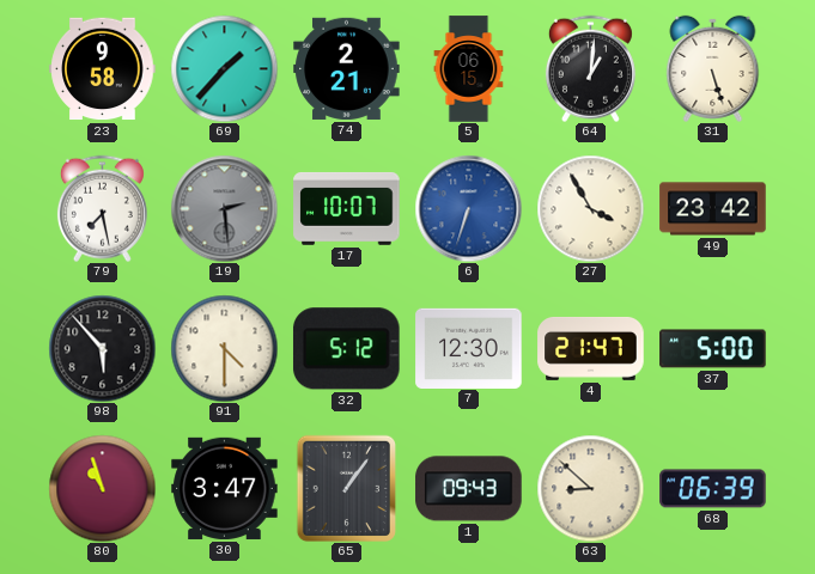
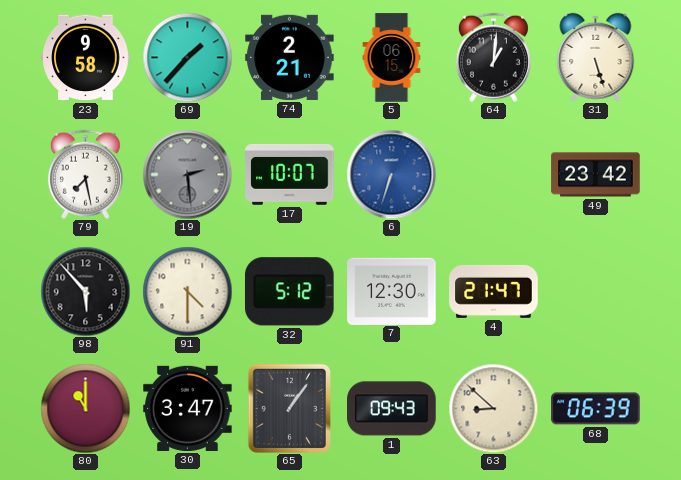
27: 3:55 -> none
37: 5:00 -> none
80: 10:57 -> 11:00
